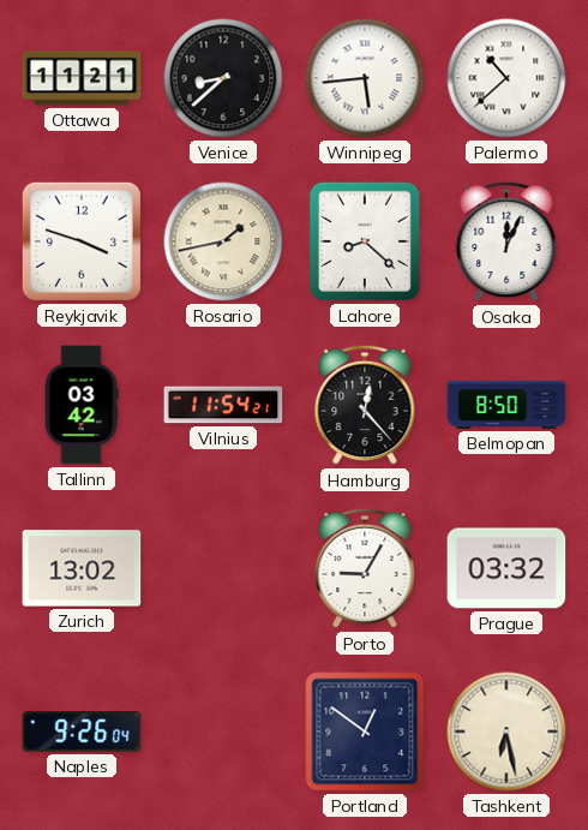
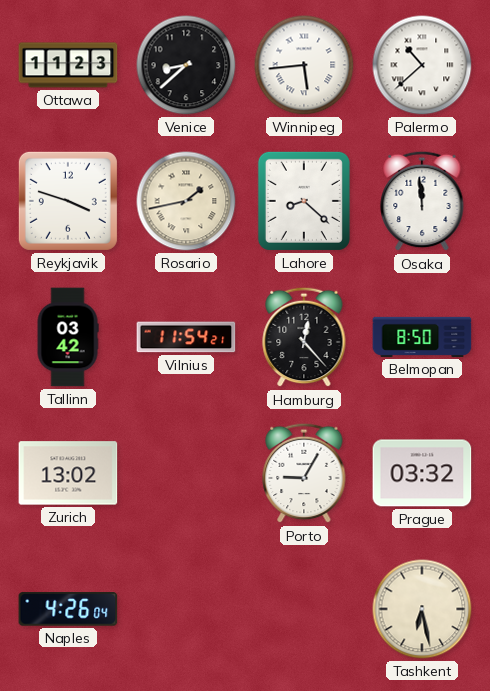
Ottawa: 11:21 -> 11:23
Osaka: 12:04 -> 11:59
Naples: 9:26 -> 4:26
Portland: 12:51 -> none
